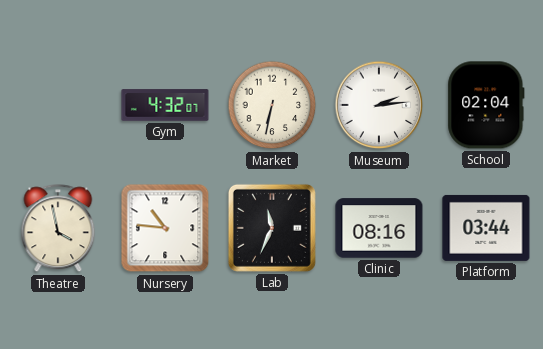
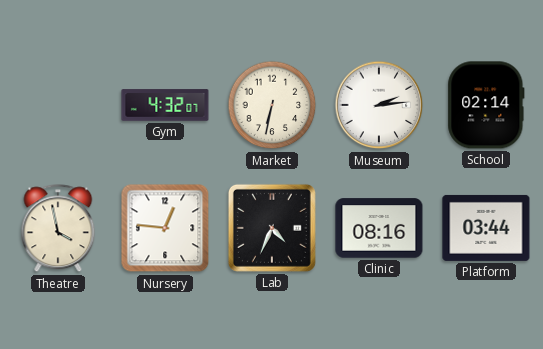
School: 02:04 -> 02:14
Nursery: 10:46 -> 12:46
Lab: 11:34 -> 4:34
